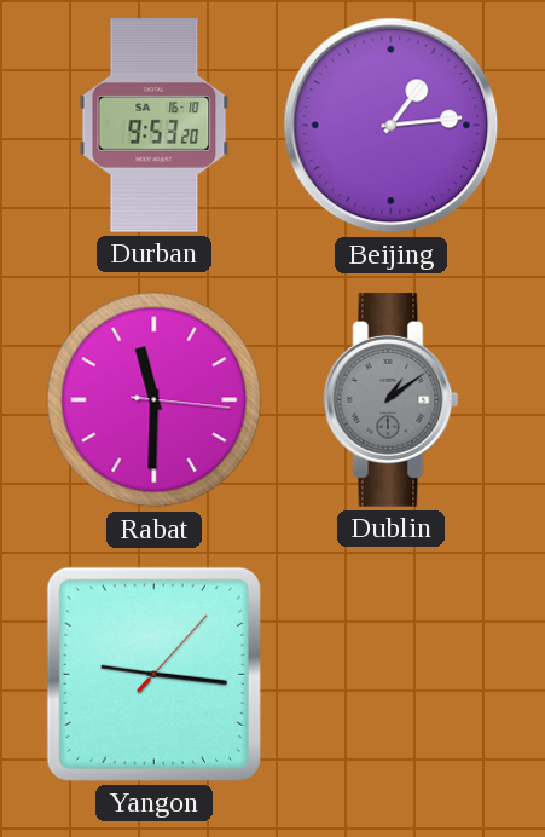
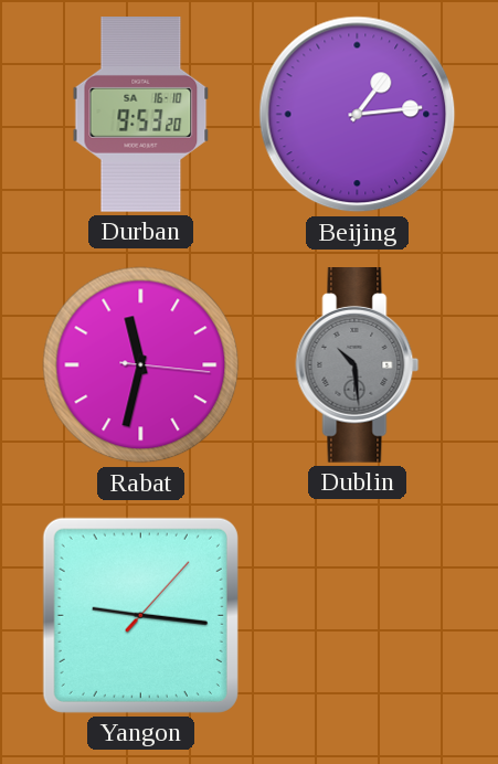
Rabat: 11:30 -> 11:32
Dublin: 1:09 -> 10:29
